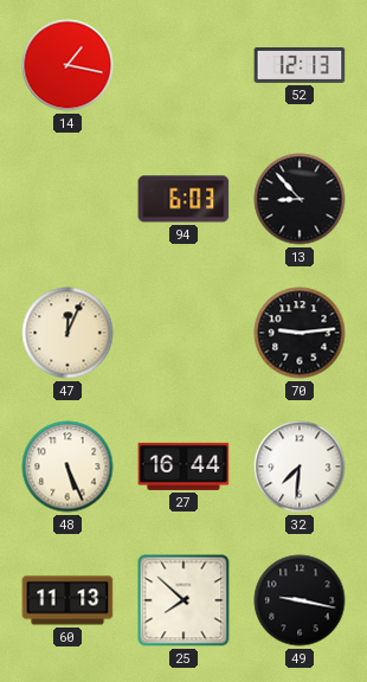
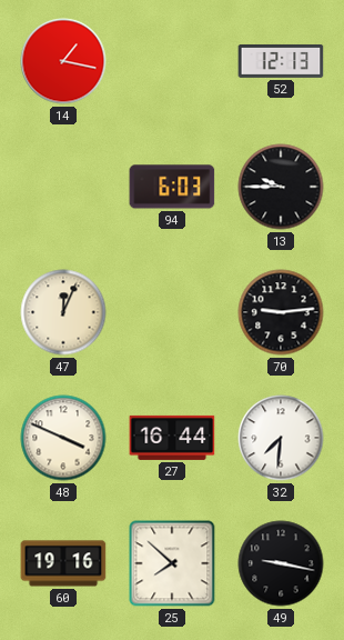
13: 8:53 -> 9:45
48: 5:26 -> 3:49
60: 11:13 -> 19:16
